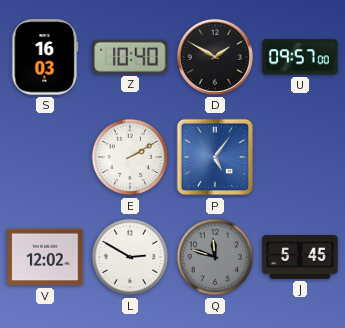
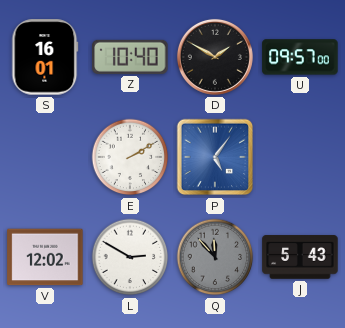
S: 16:03 -> 16:01
Q: 11:48 -> 11:53
J: 5:45 -> 5:43
